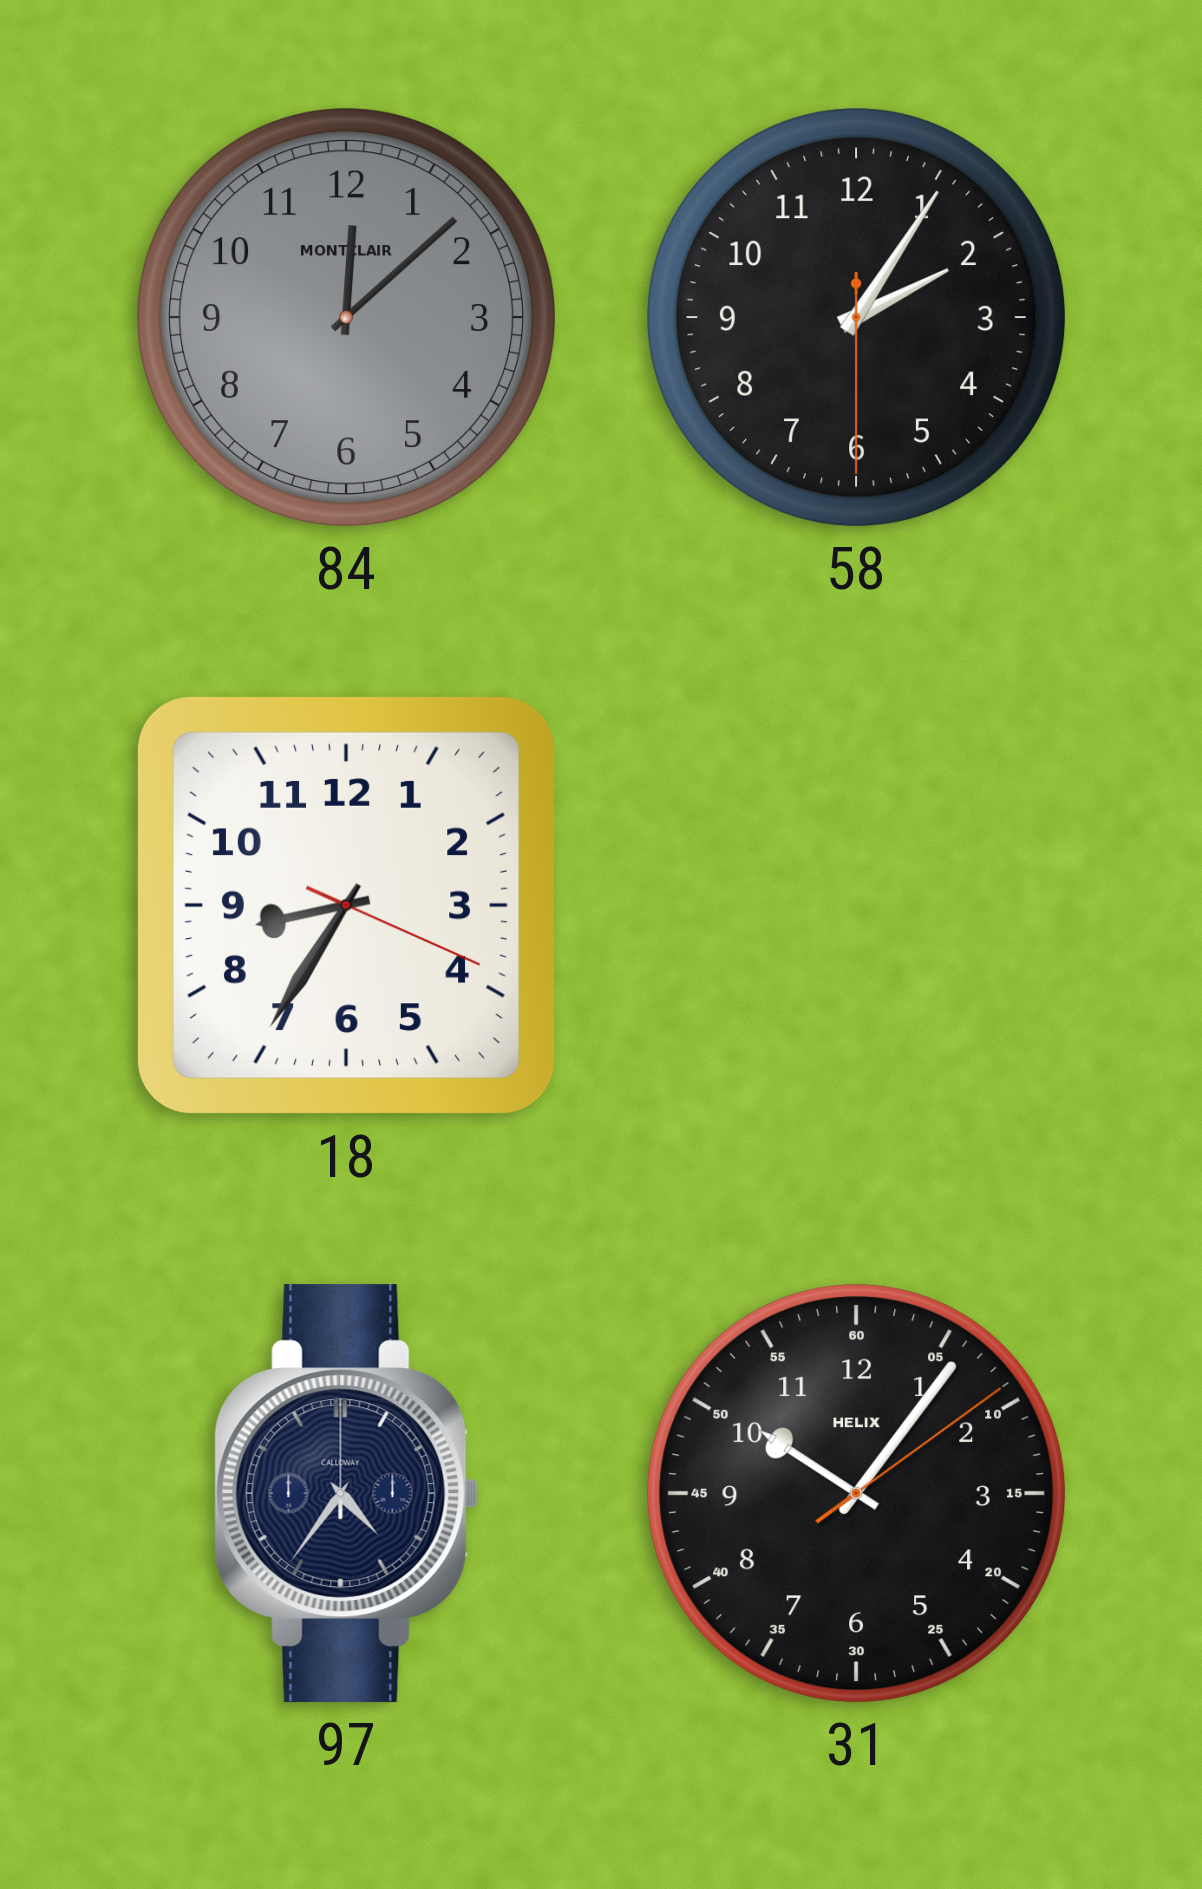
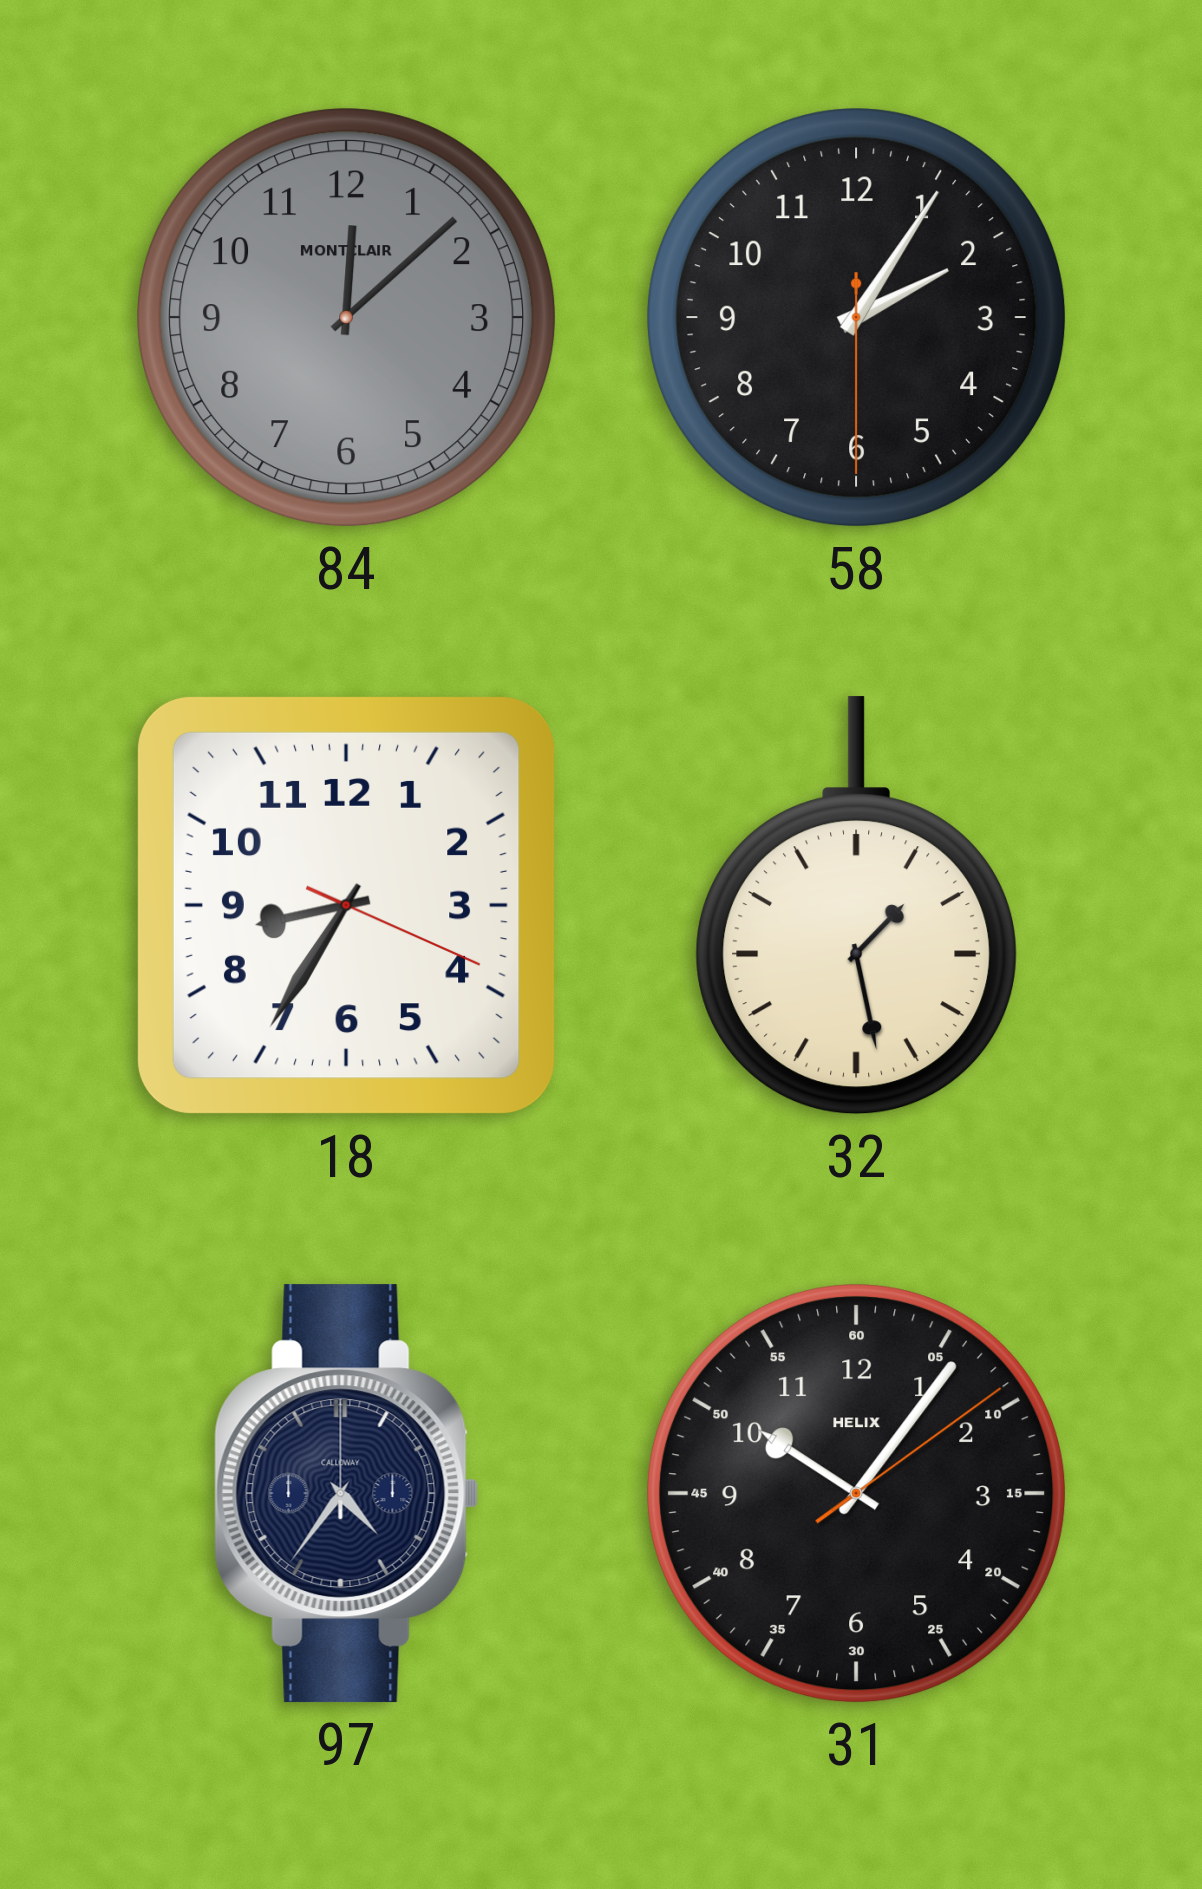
32: none -> 1:28
